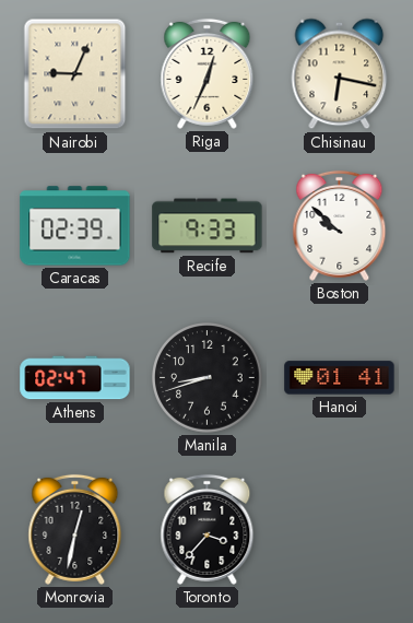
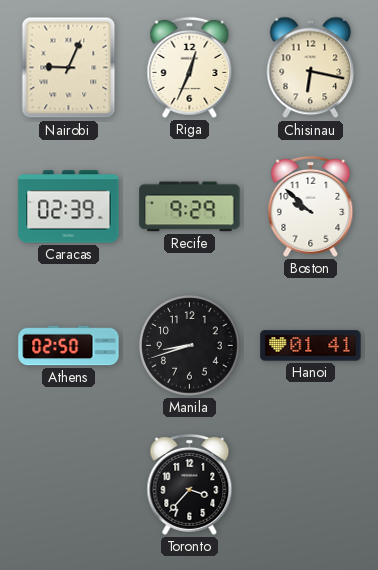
Recife: 9:33 -> 9:29
Athens: 02:47 -> 02:50
Monrovia: 12:32 -> none
